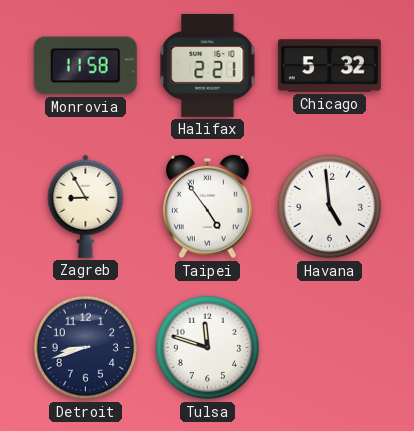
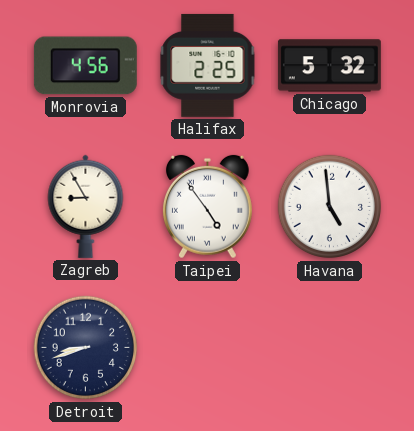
Monrovia: 11:58 -> 4:56
Halifax: 2:21 -> 2:25
Tulsa: 11:48 -> none
